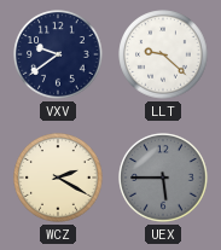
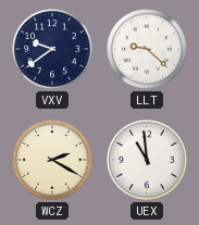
UEX: 5:45 -> 10:59
UEX dial: grey -> white
